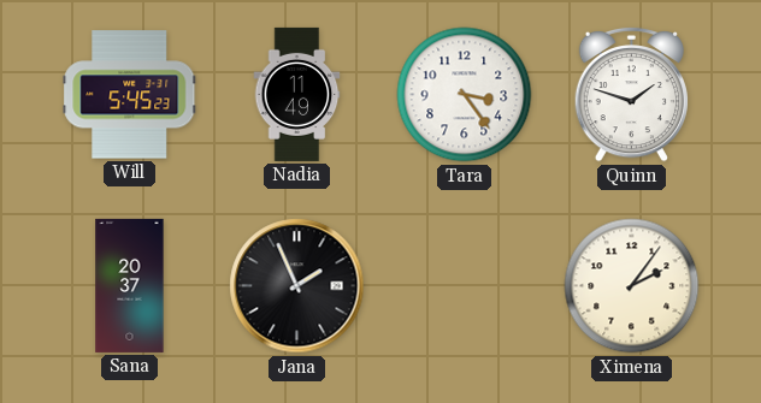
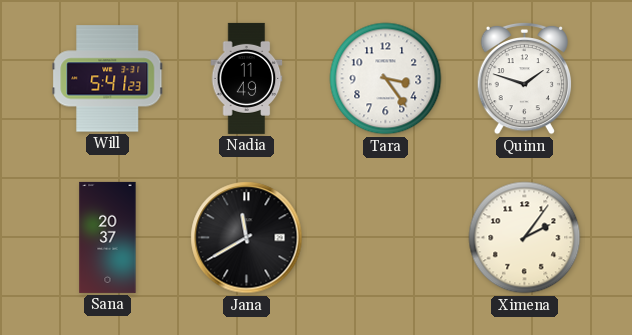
Will: 5:45 -> 5:41
Jana: 1:56 -> 11:40
